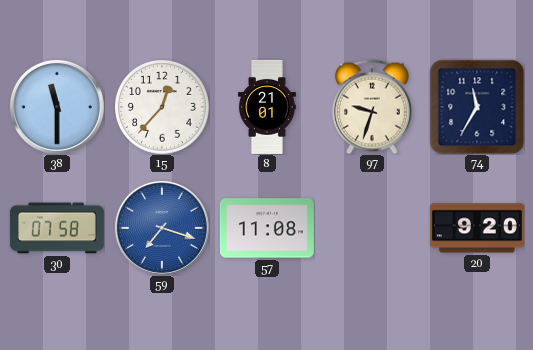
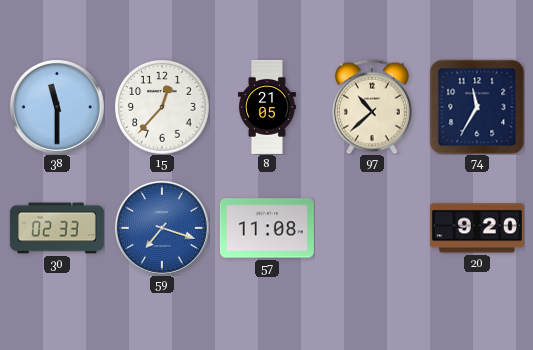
8: 21:01 -> 21:05
97: 9:33 -> 10:38
30: 07:58 -> 02:33
